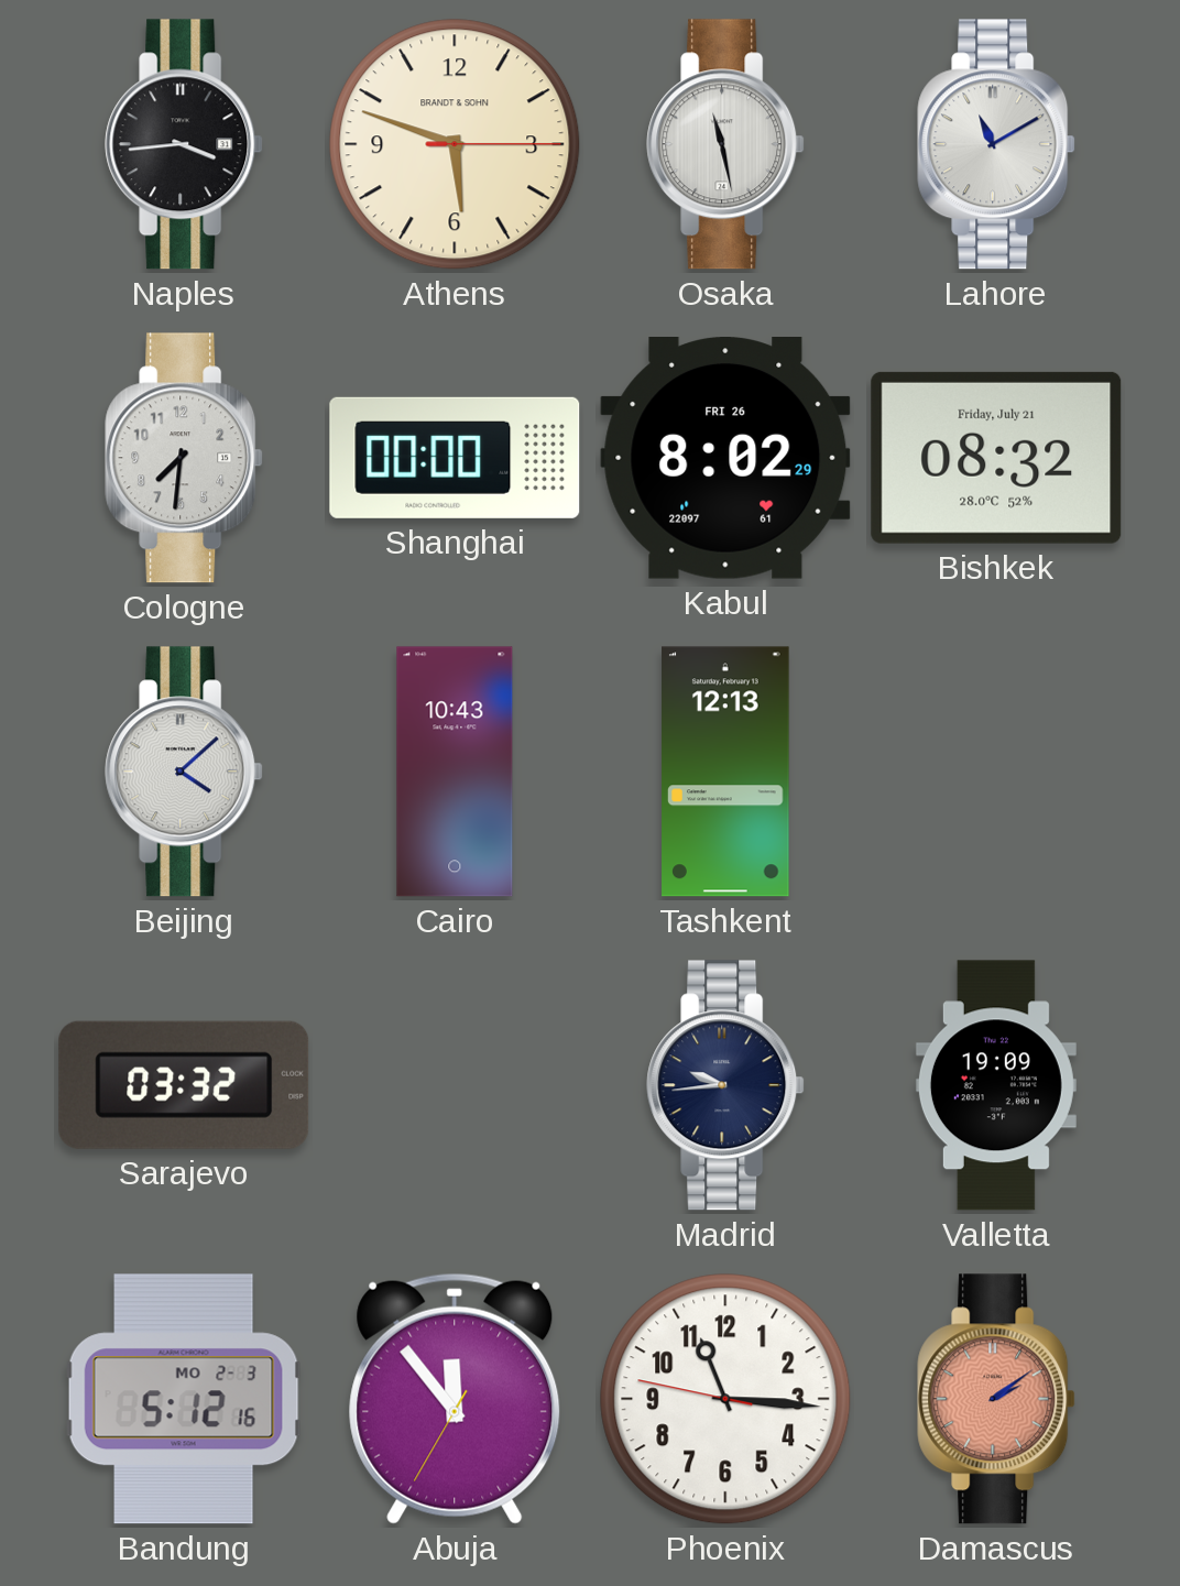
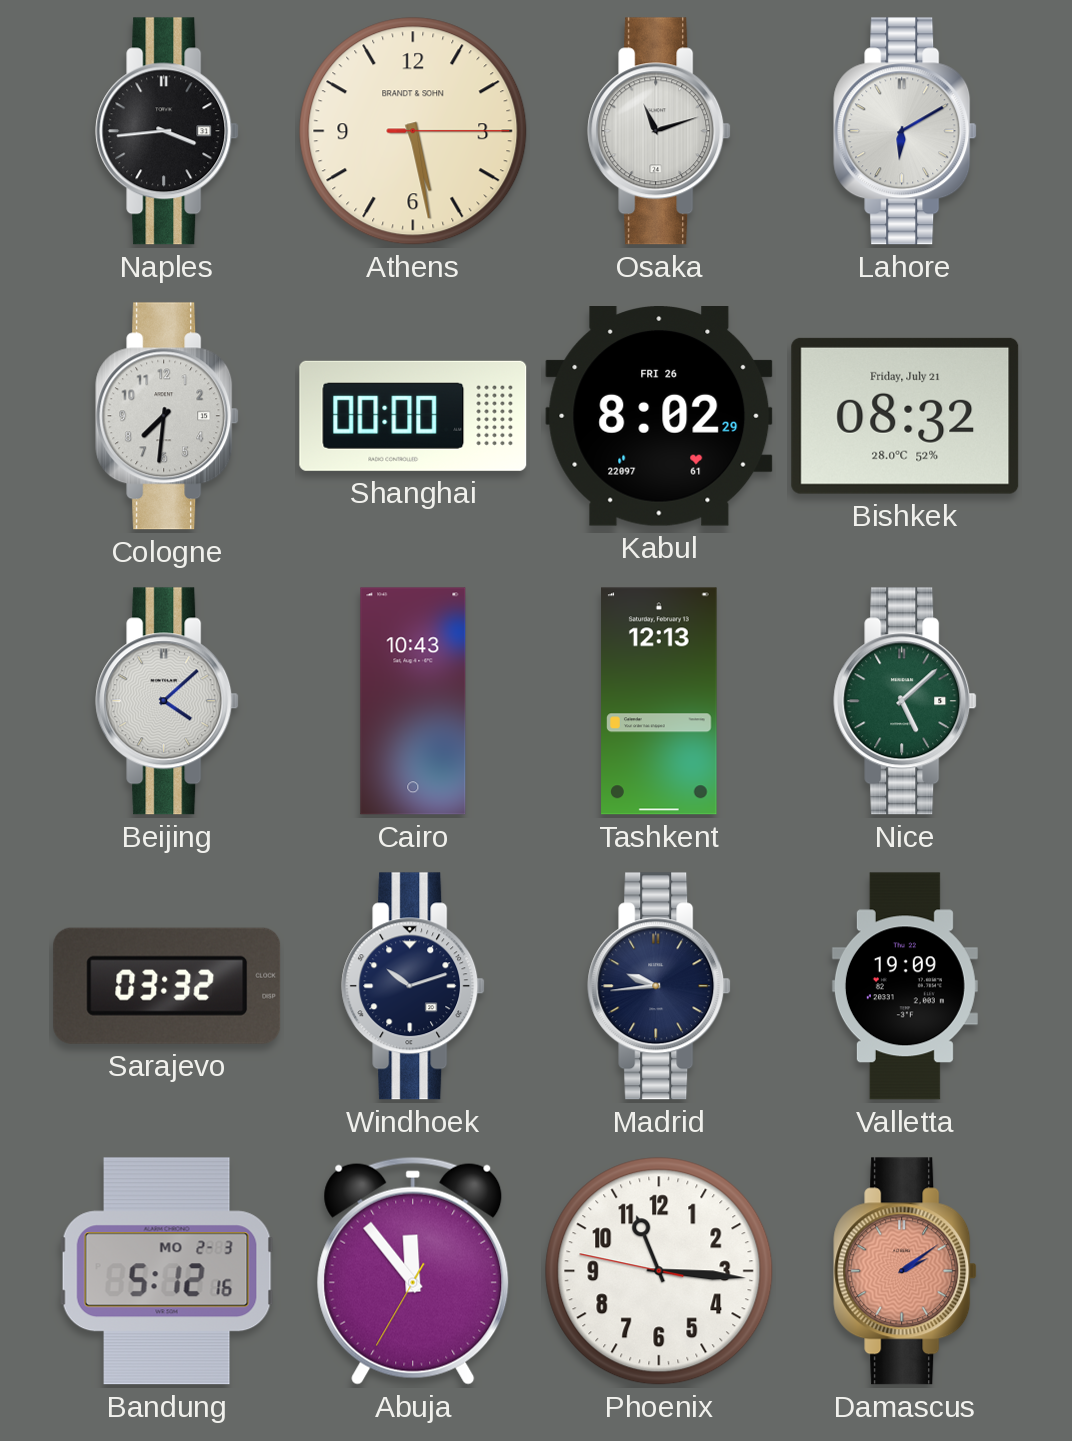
Athens: 5:48 -> 5:28
Osaka: 11:28 -> 11:12
Lahore: 11:10 -> 6:10
Nice: none -> 5:08
Windhoek: none -> 10:12
